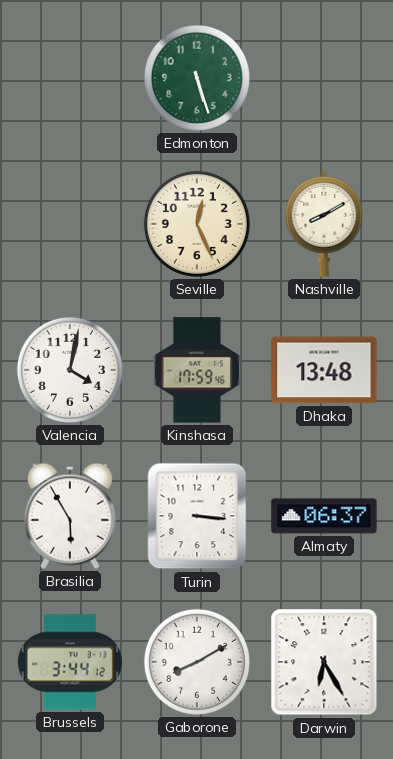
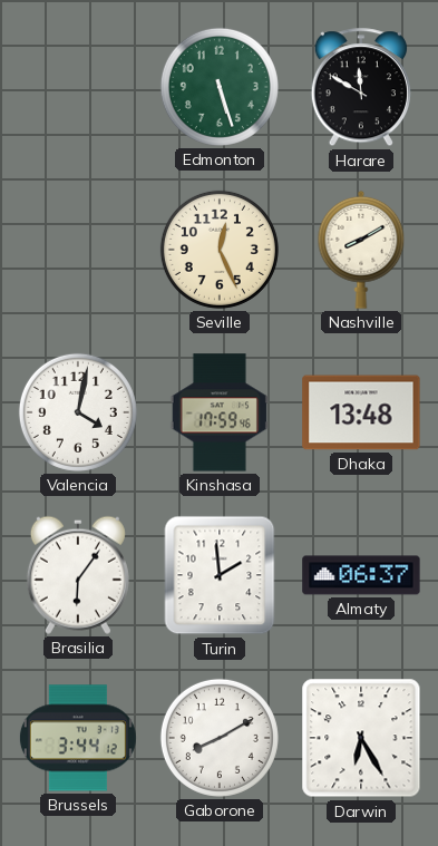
Harare: none -> 11:50
Brasilia: 5:55 -> 6:06
Turin: 3:16 -> 1:59
